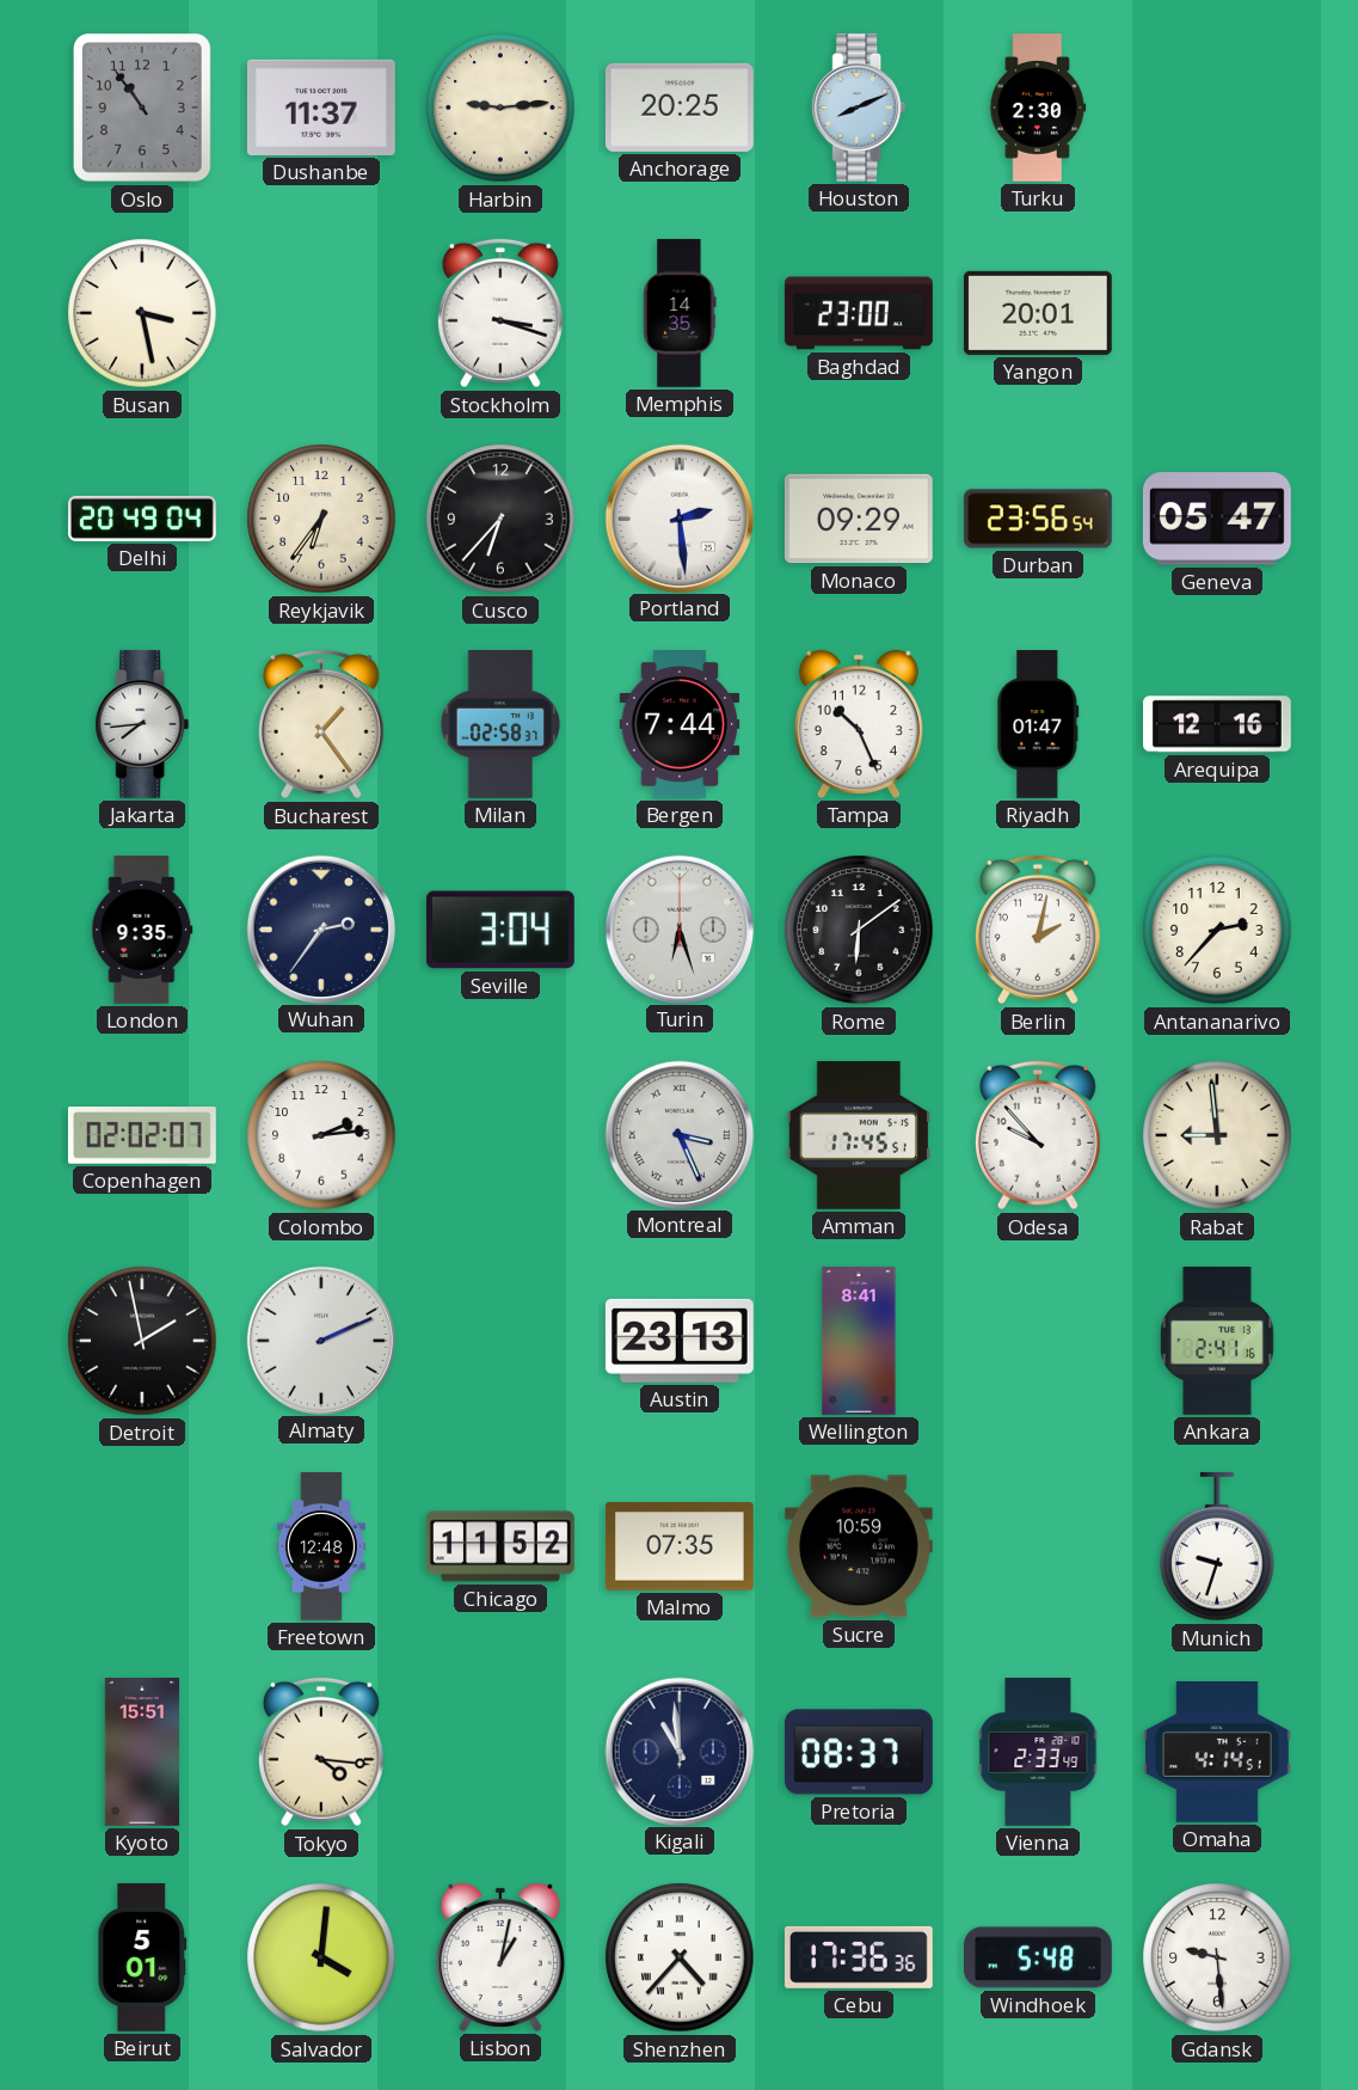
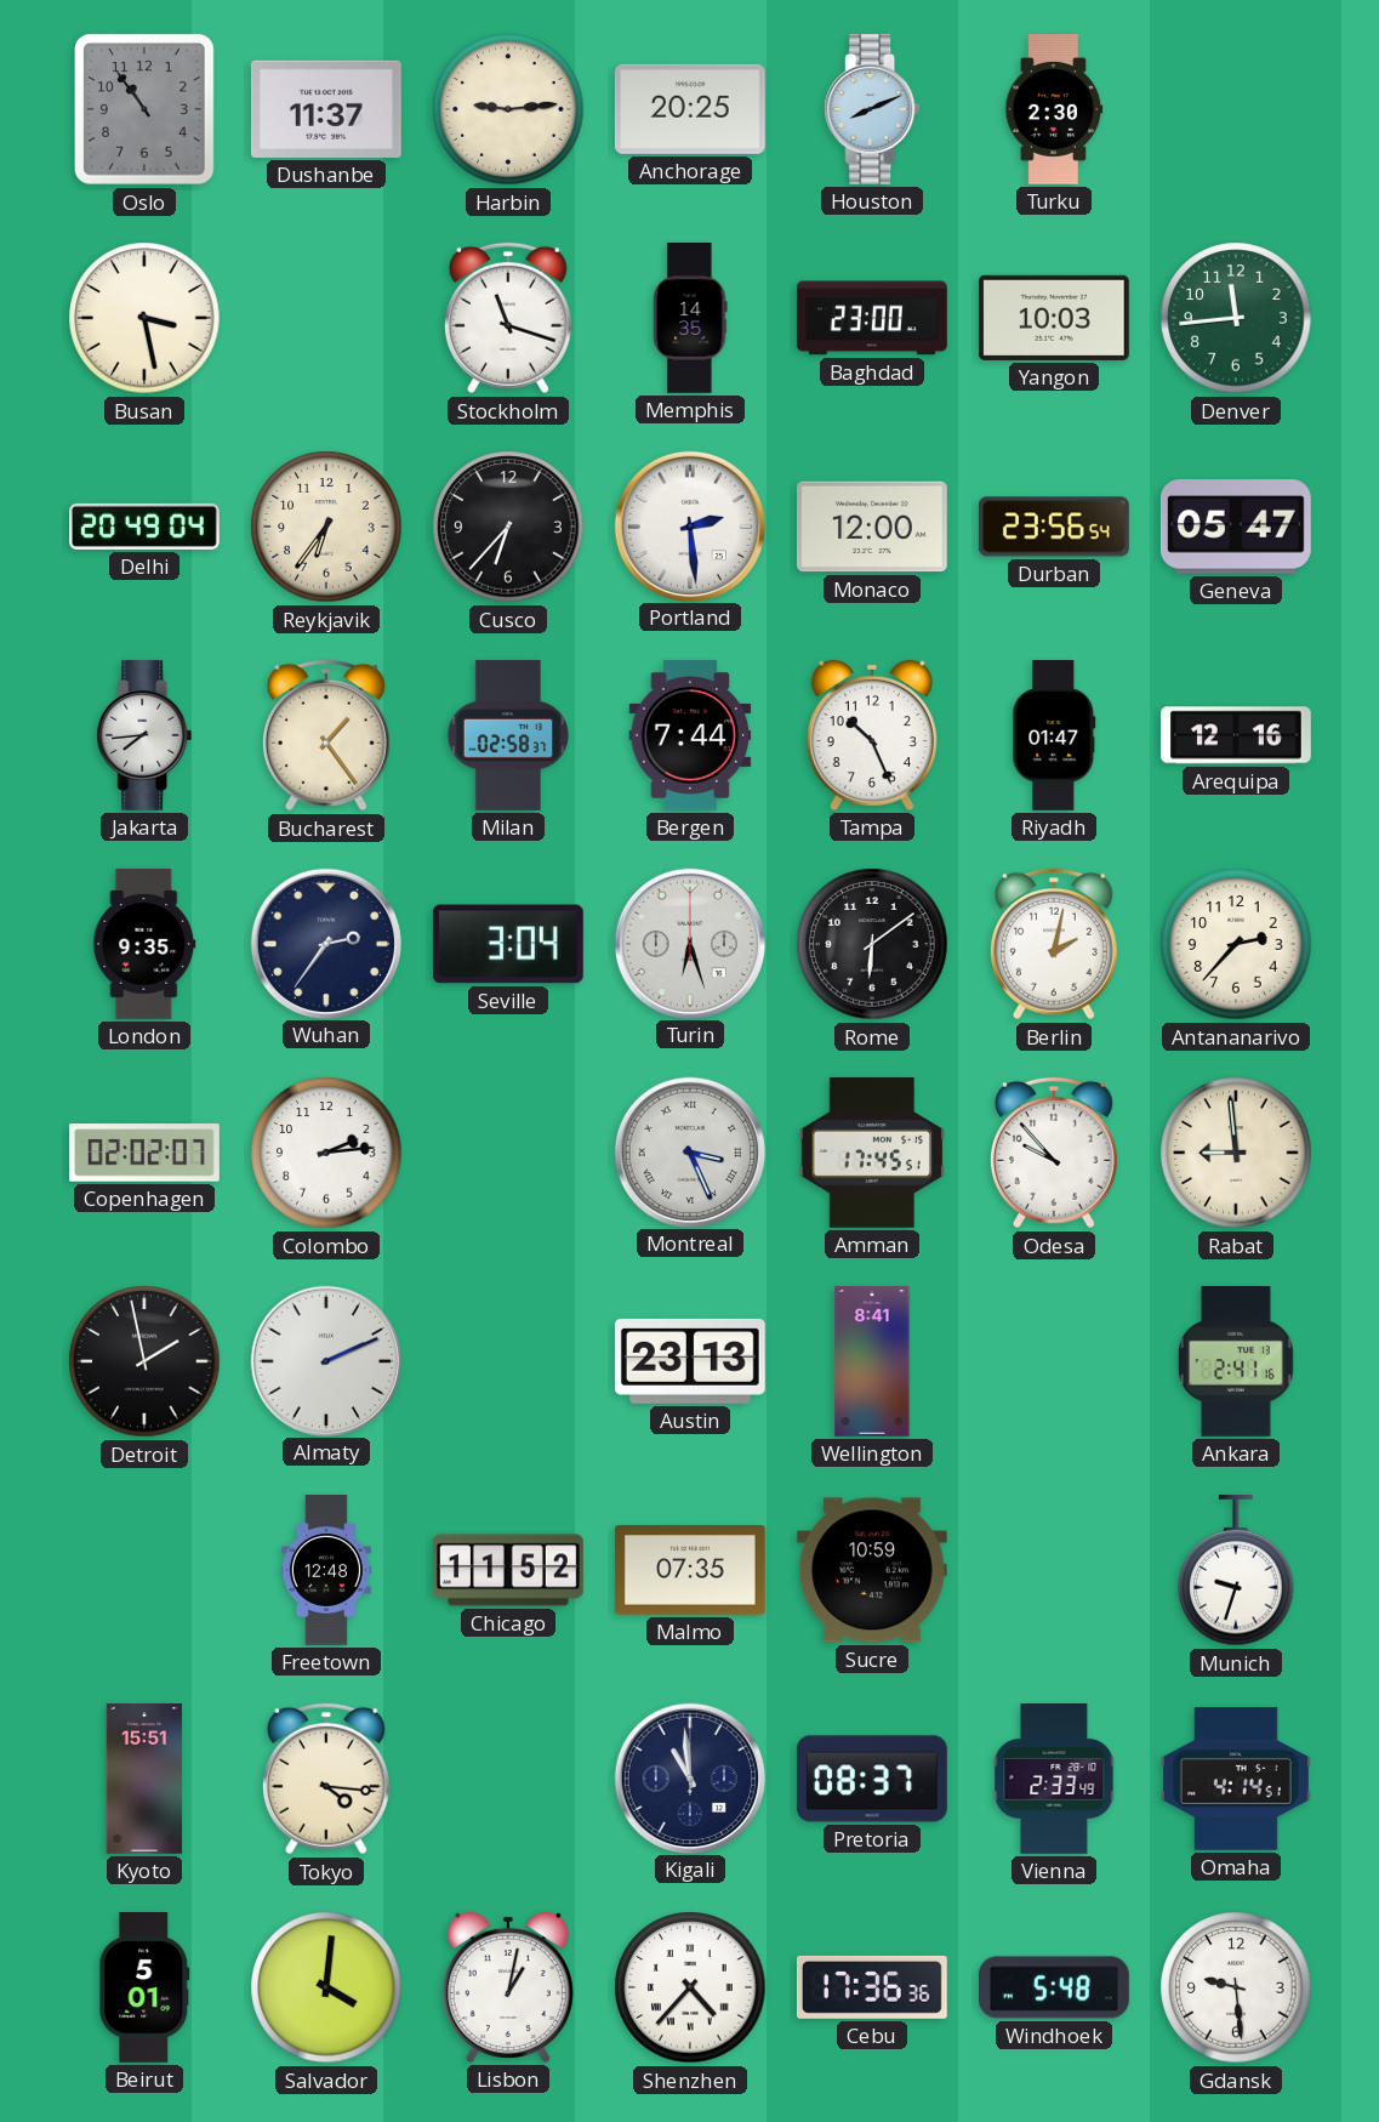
Stockholm: 3:18 -> 11:18
Yangon: 20:01 -> 10:03
Denver: none -> 11:44
Monaco: 09:29 -> 12:00
